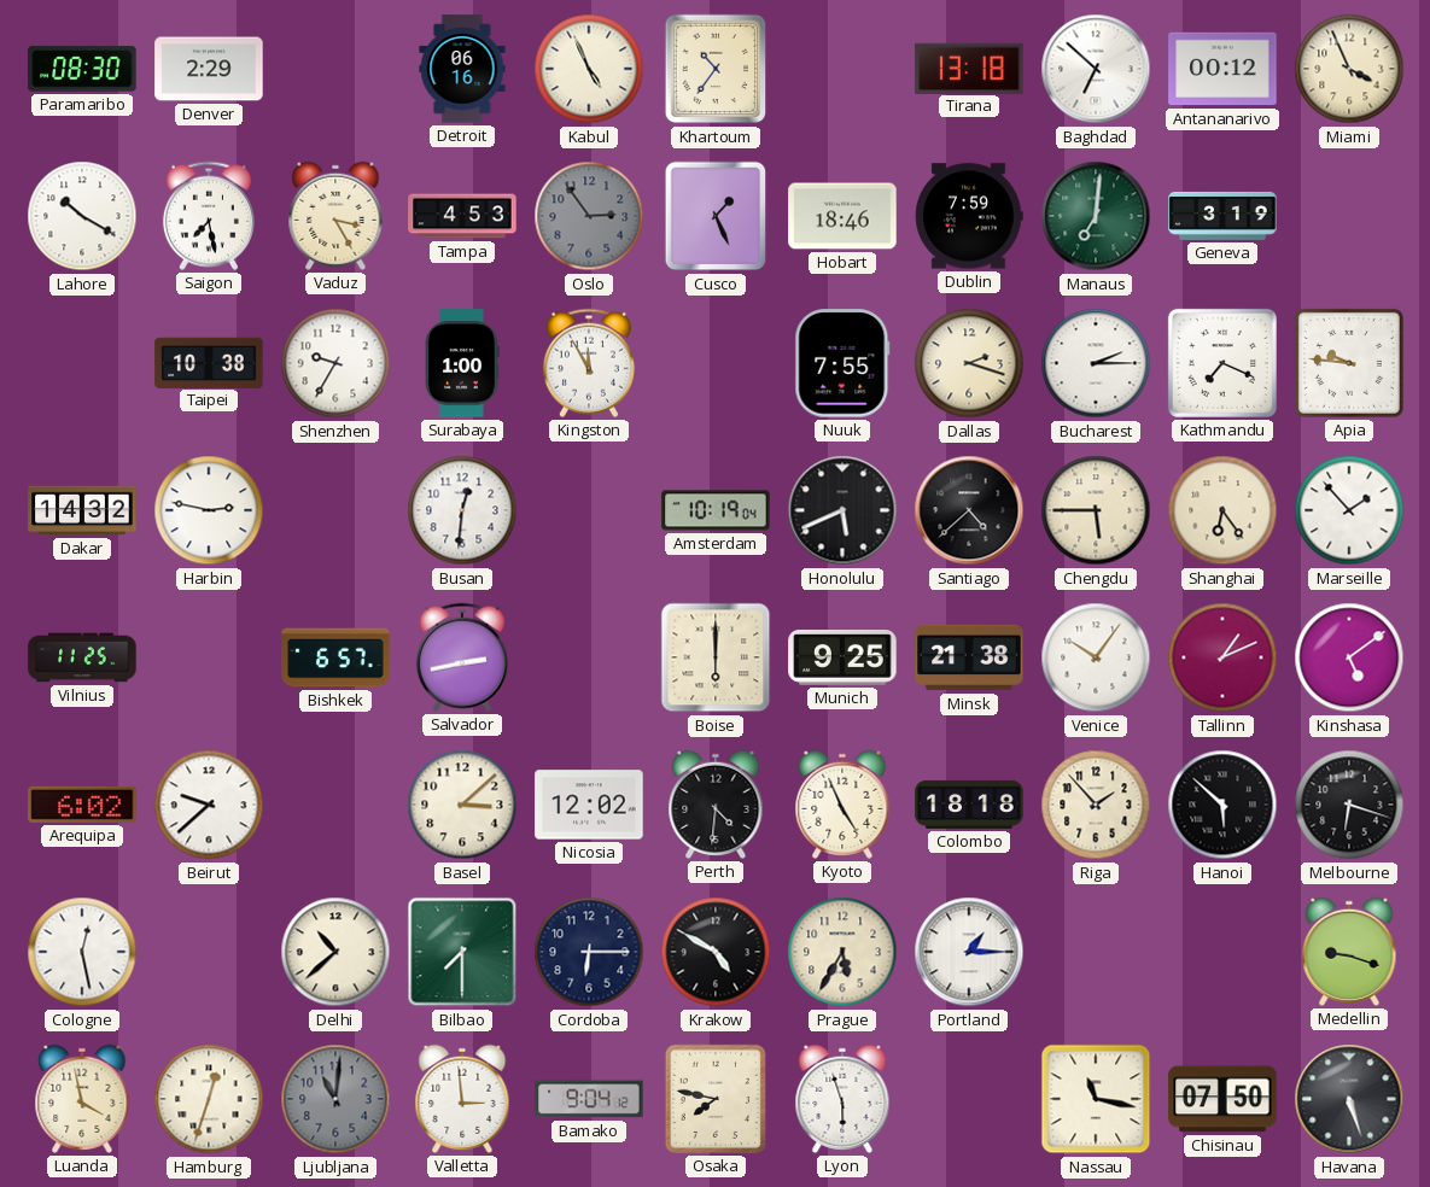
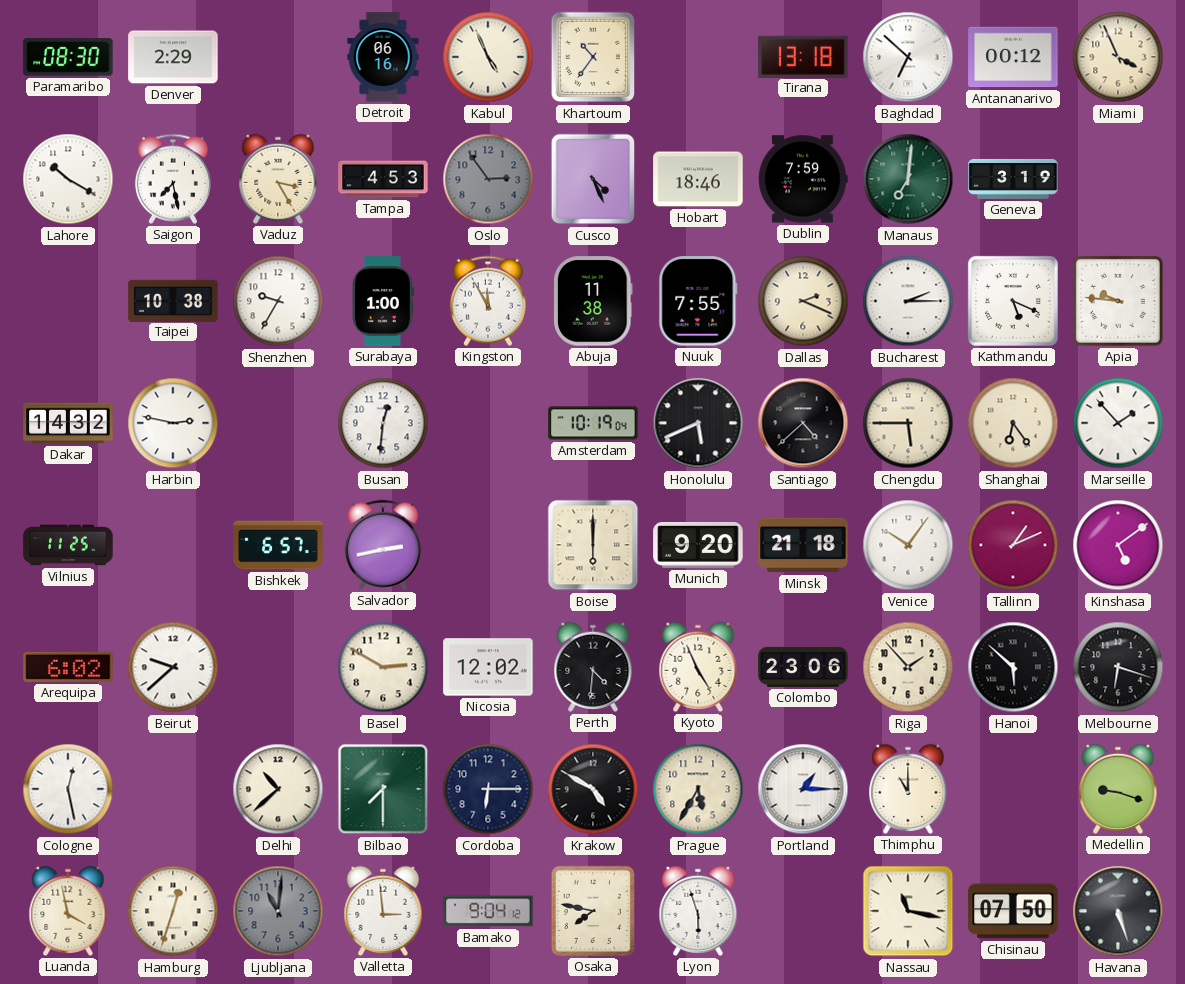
Cusco: 1:26 -> 4:26
Abuja: none -> 11:38
Dallas: 2:18 -> 2:19
Kathmandu: 7:19 -> 5:19
Munich: 9:25 -> 9:20
Minsk: 21:38 -> 21:18
Basel: 3:08 -> 2:50
Colombo: 18:18 -> 23:06
Thimphu: none -> 11:00
